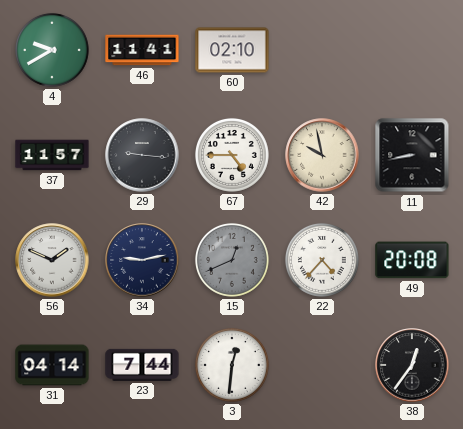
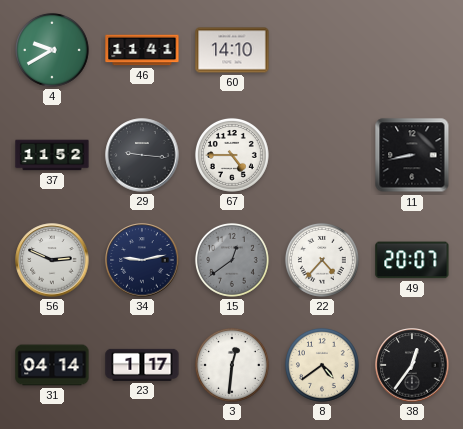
60: 02:10 -> 14:10
37: 11:57 -> 11:52
42: 9:58 -> none
56: 1:49 -> 2:49
15: 12:41 -> 12:39
49: 20:08 -> 20:07
23: 7:44 -> 1:17
8: none -> 4:39
